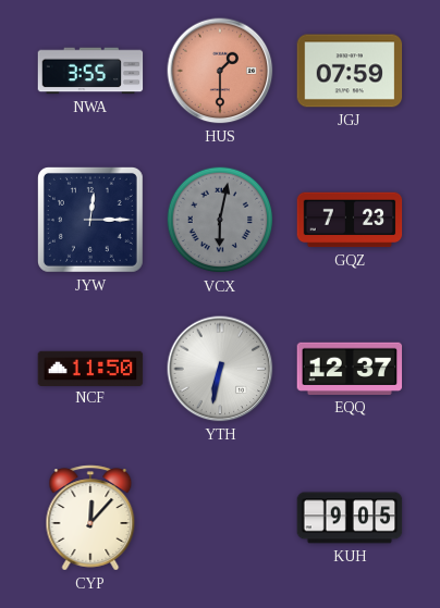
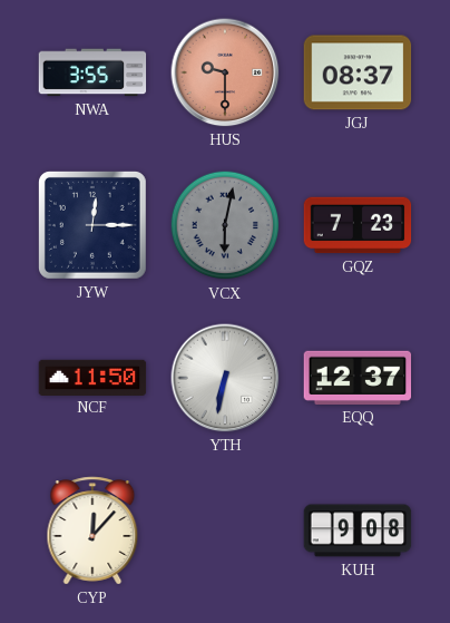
HUS: 1:30 -> 9:30
JGJ: 07:59 -> 08:37
KUH: 9:05 -> 9:08
